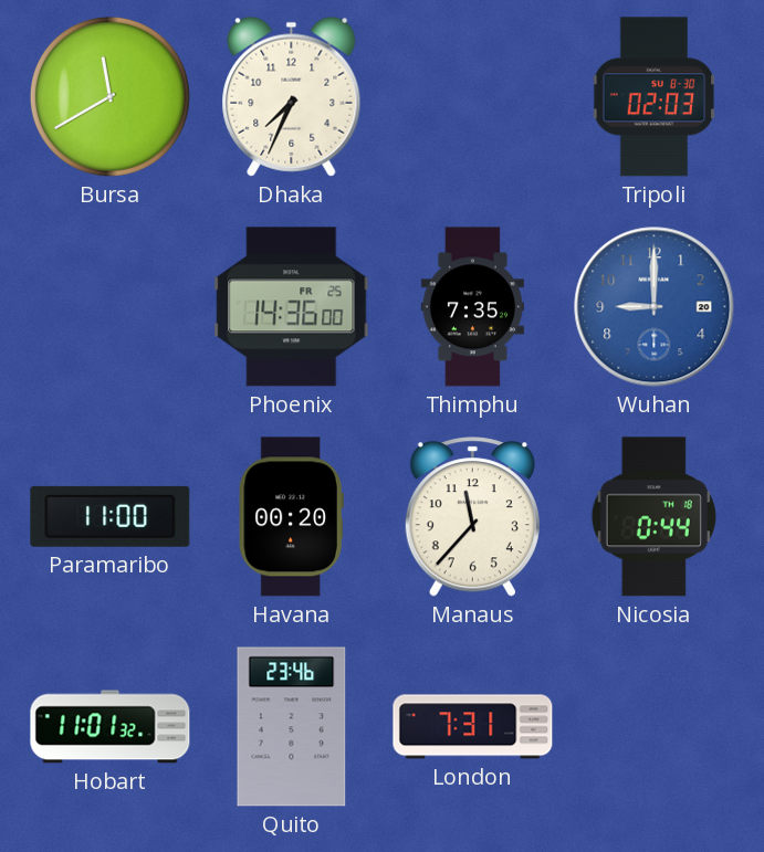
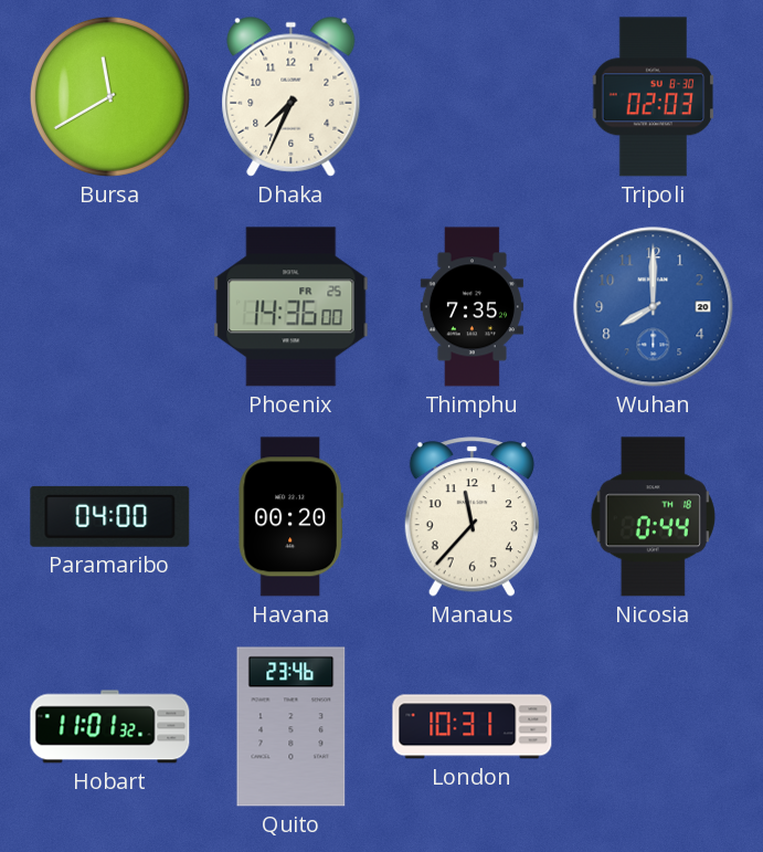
Wuhan: 9:00 -> 8:00
Paramaribo: 11:00 -> 04:00
London: 7:31 -> 10:31
